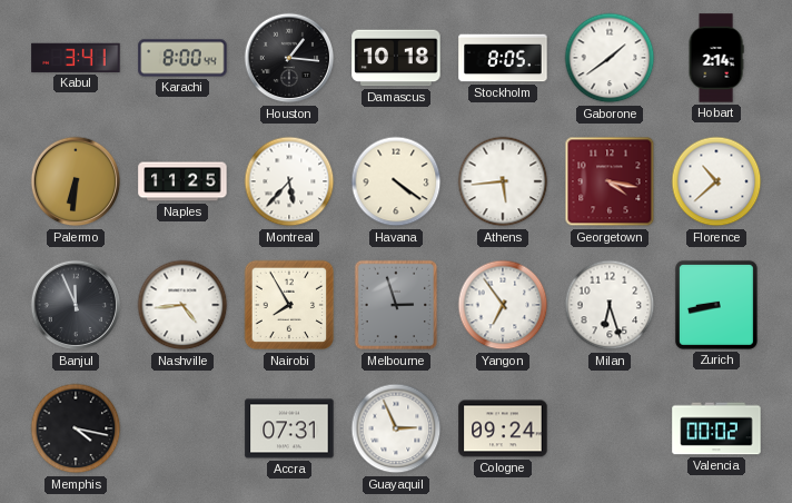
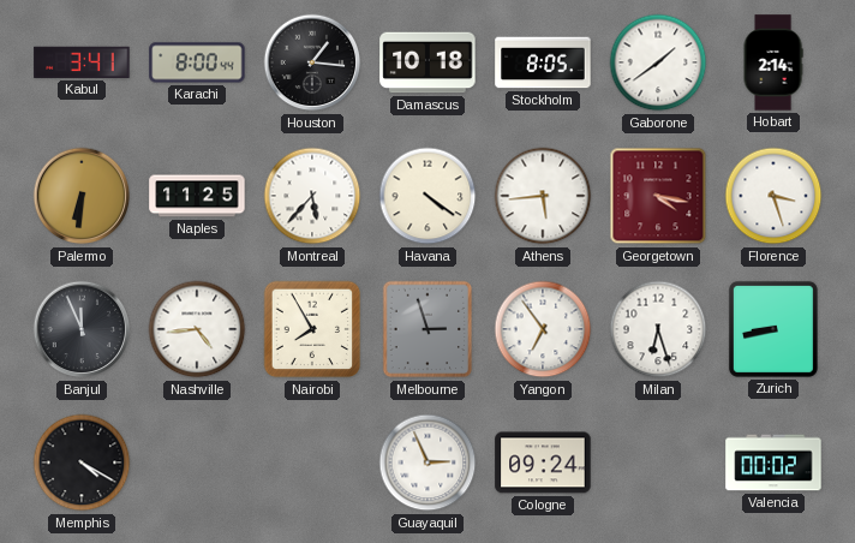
Florence: 10:38 -> 3:27
Memphis: 4:17 -> 4:20
Accra: 07:31 -> none
